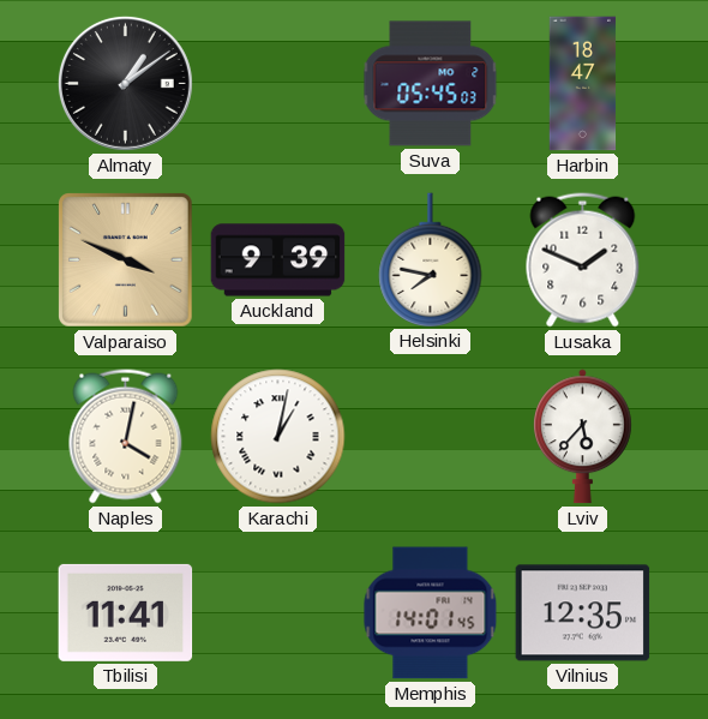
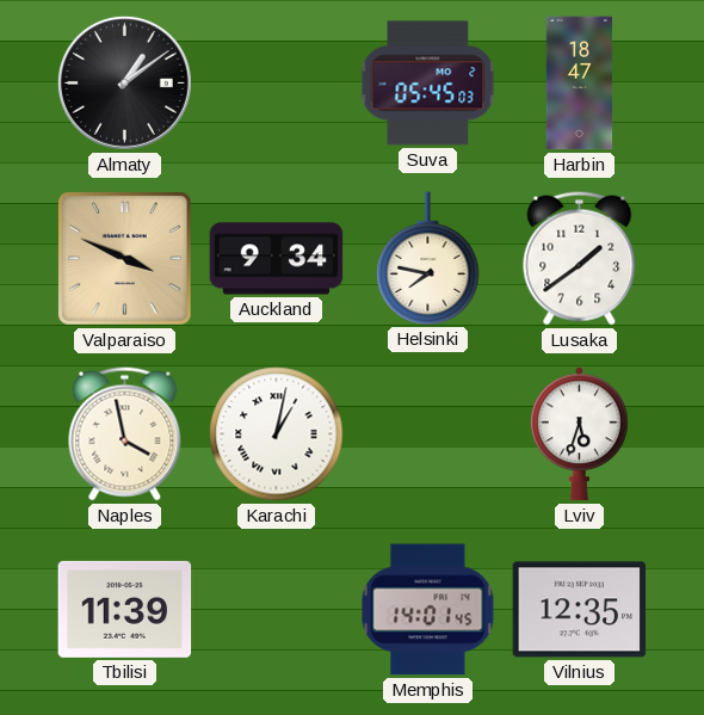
Auckland: 9:39 -> 9:34
Lusaka: 1:49 -> 1:39
Naples: 4:02 -> 3:58
Lviv: 5:37 -> 5:33
Tbilisi: 11:41 -> 11:39
